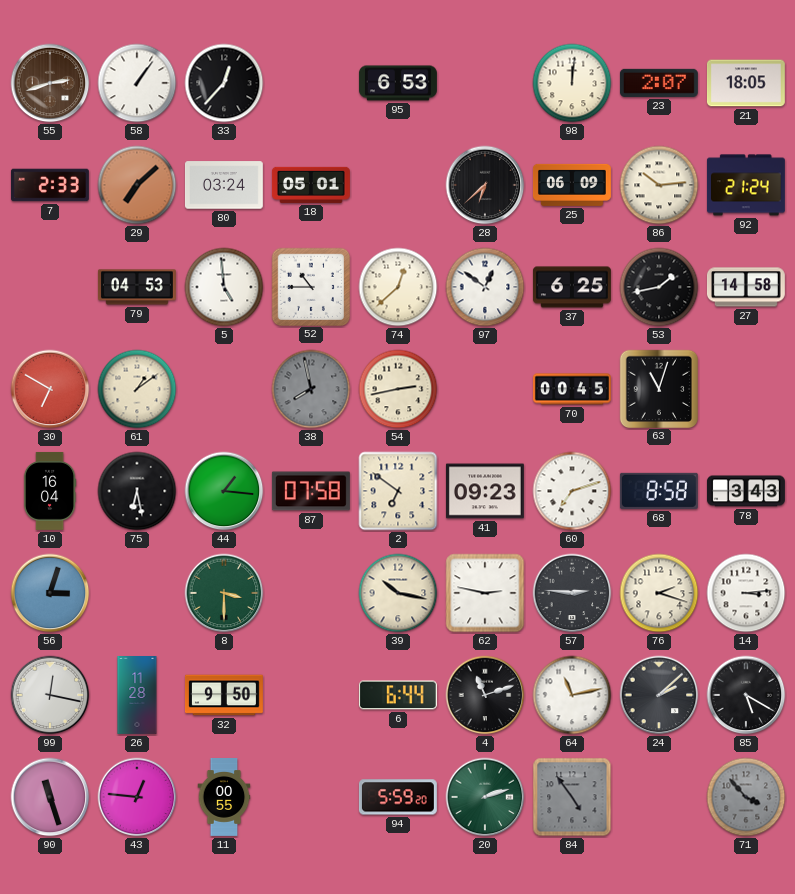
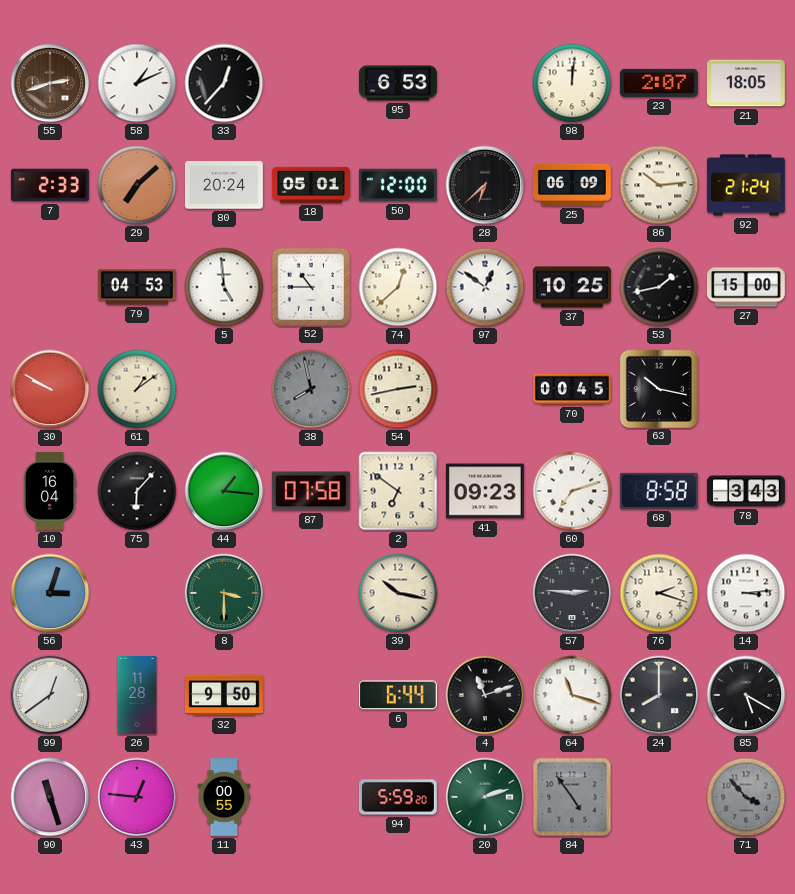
58: 1:06 -> 1:11
80: 03:24 -> 20:24
50: none -> 12:00
37: 6:25 -> 10:25
27: 14:58 -> 15:00
30: 6:50 -> 9:50
63: 11:03 -> 10:17
75: 6:28 -> 6:07
62: 2:47 -> none
99: 12:17 -> 12:39
64: 11:13 -> 11:18
24: 2:08 -> 8:00
